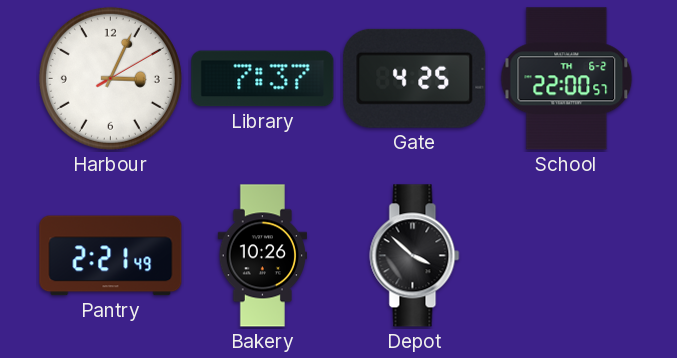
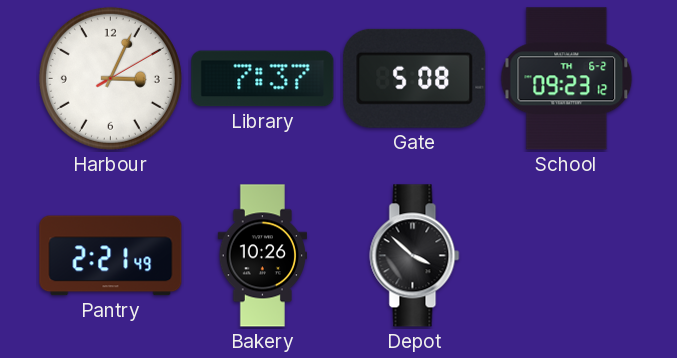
Gate: 4:25 -> 5:08
School: 22:00 -> 09:23
